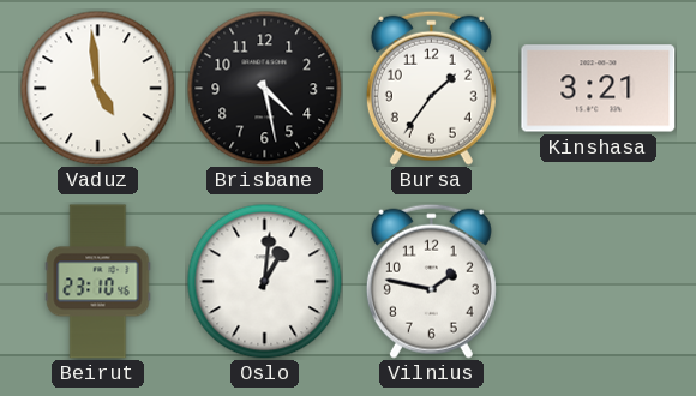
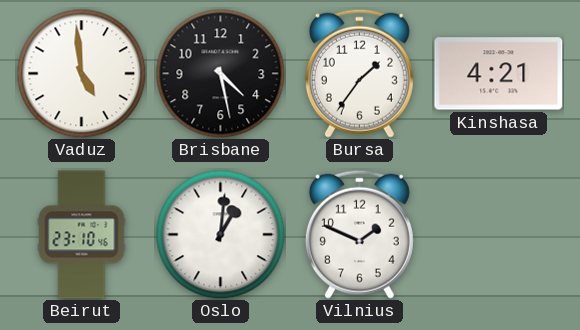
Kinshasa: 3:21 -> 4:21
Vilnius: 1:47 -> 1:49
